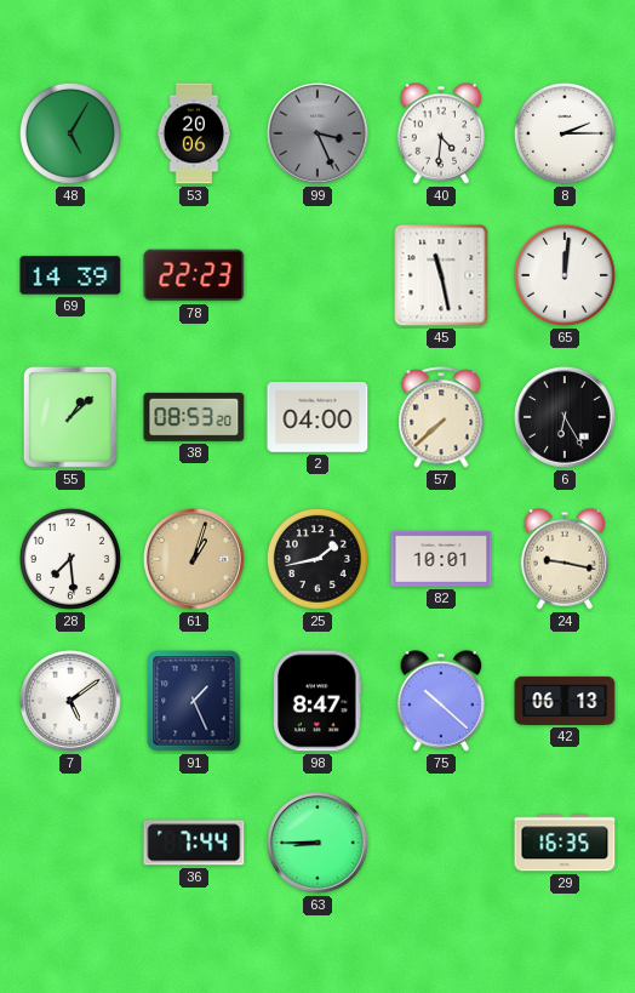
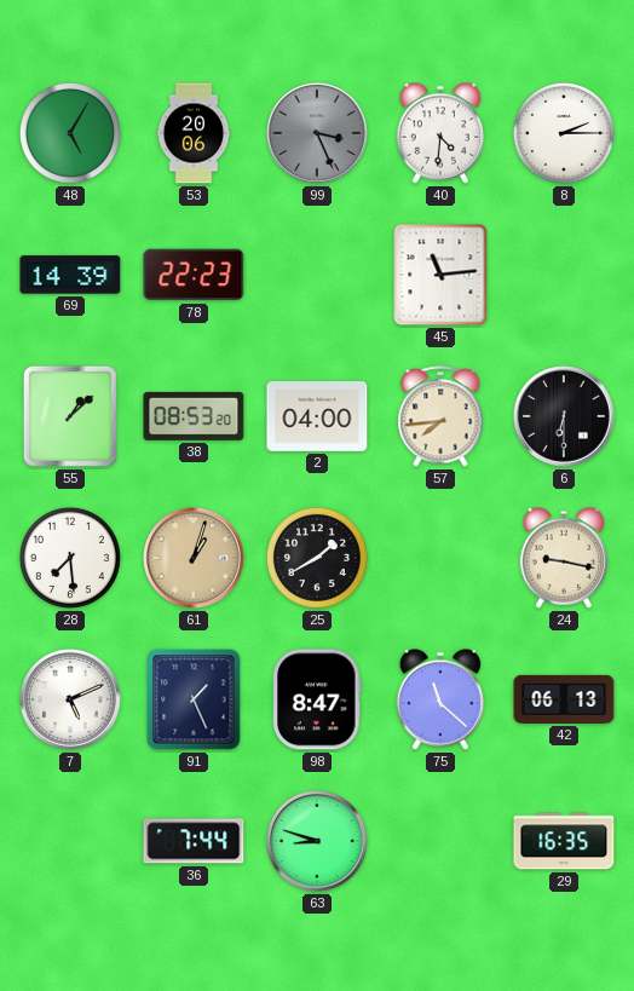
45: 11:28 -> 11:14
65: 12:01 -> none
57: 7:38 -> 7:44
6: 6:25 -> 6:30
25: 1:43 -> 1:40
82: 10:01 -> none
7: 5:09 -> 5:11
75: 10:22 -> 11:22
63: 8:45 -> 8:48
